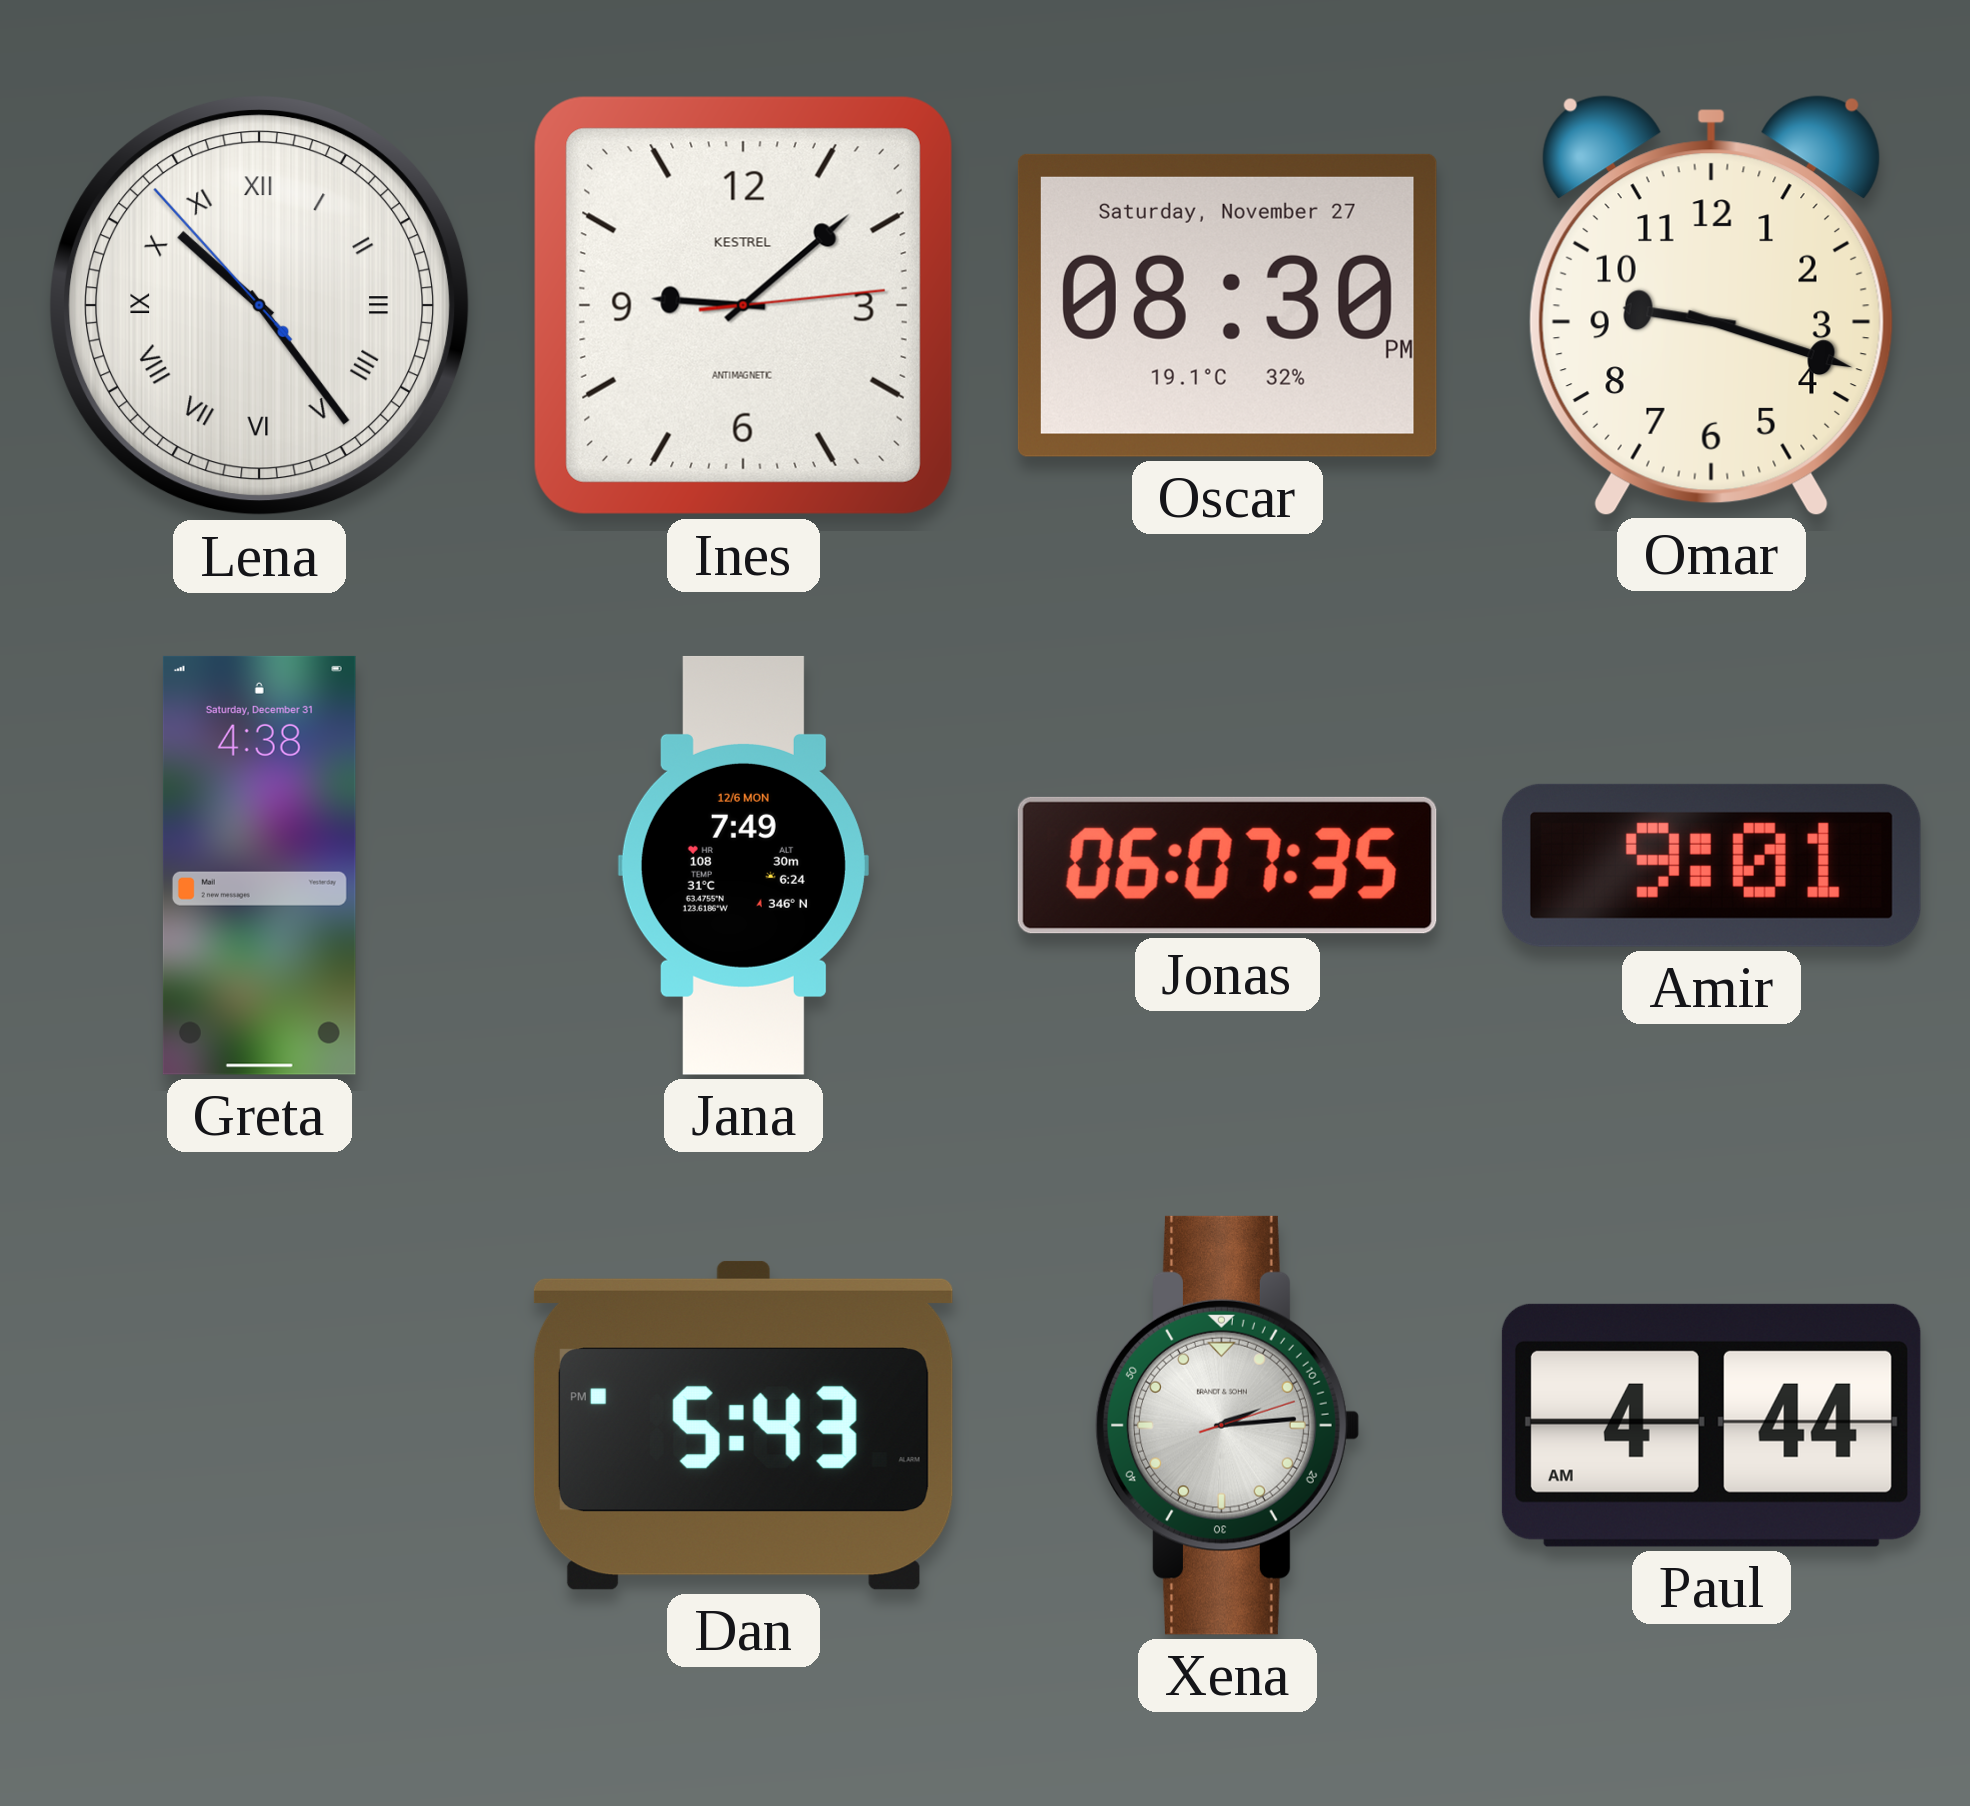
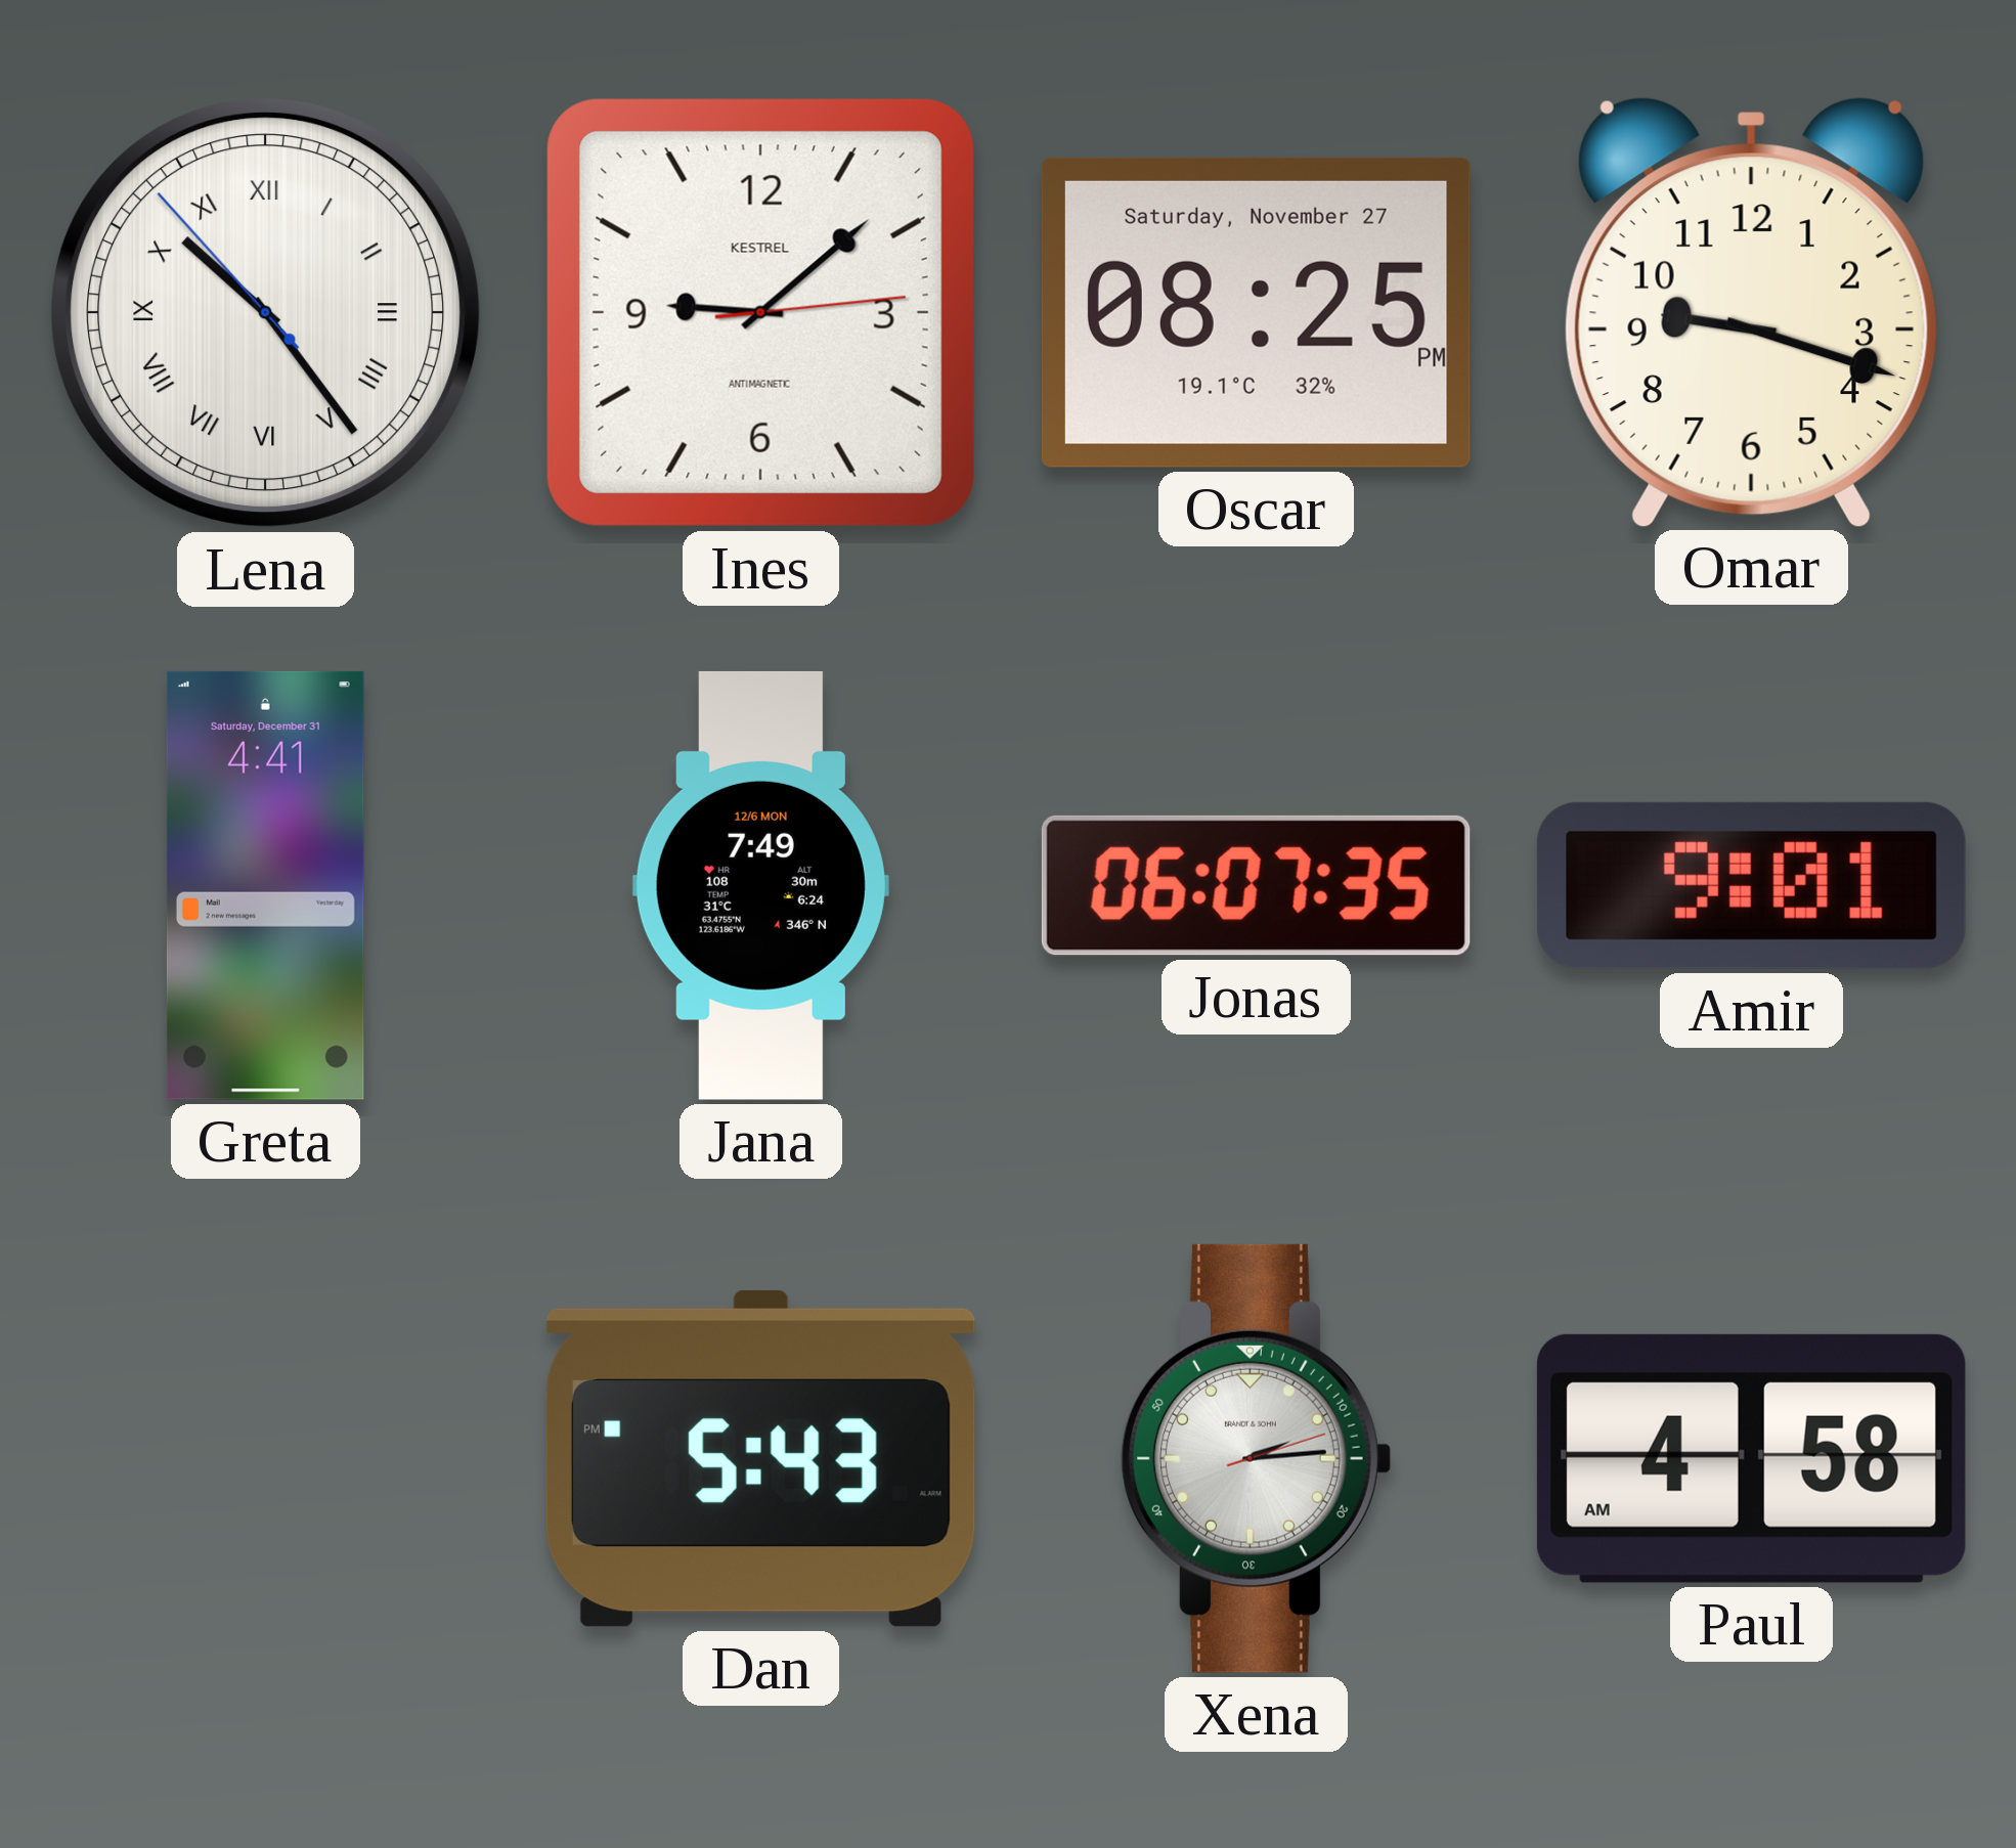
Oscar: 08:30 -> 08:25
Greta: 4:38 -> 4:41
Paul: 4:44 -> 4:58
